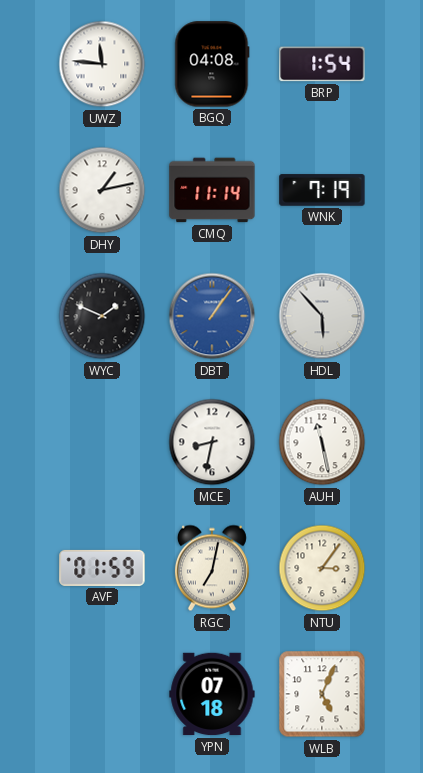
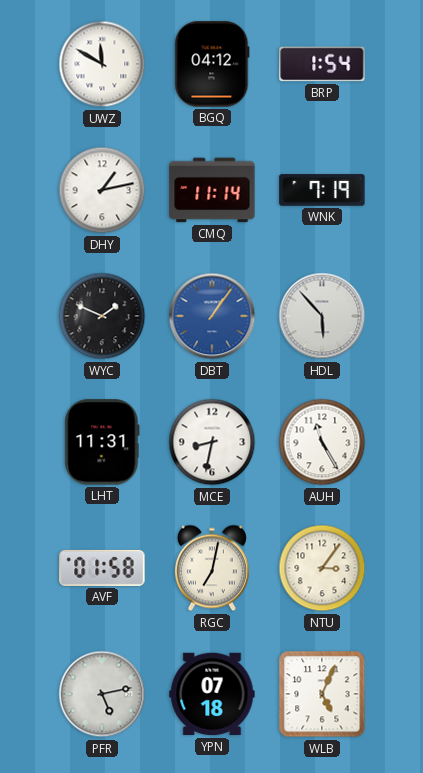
UWZ: 11:46 -> 11:50
BGQ: 04:08 -> 04:12
LHT: none -> 11:31
AUH: 11:28 -> 11:25
AVF: 01:59 -> 01:58
PFR: none -> 5:13
